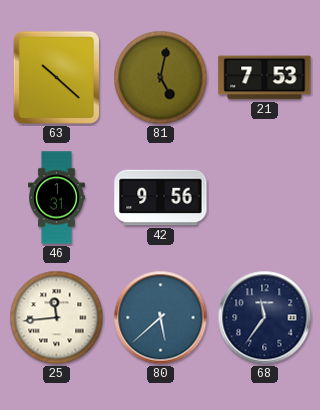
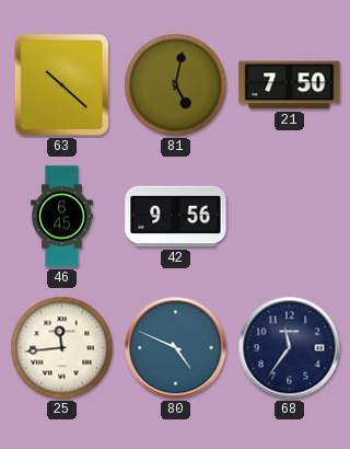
21: 7:53 -> 7:50
46: 1:31 -> 6:45
80: 5:38 -> 4:49
